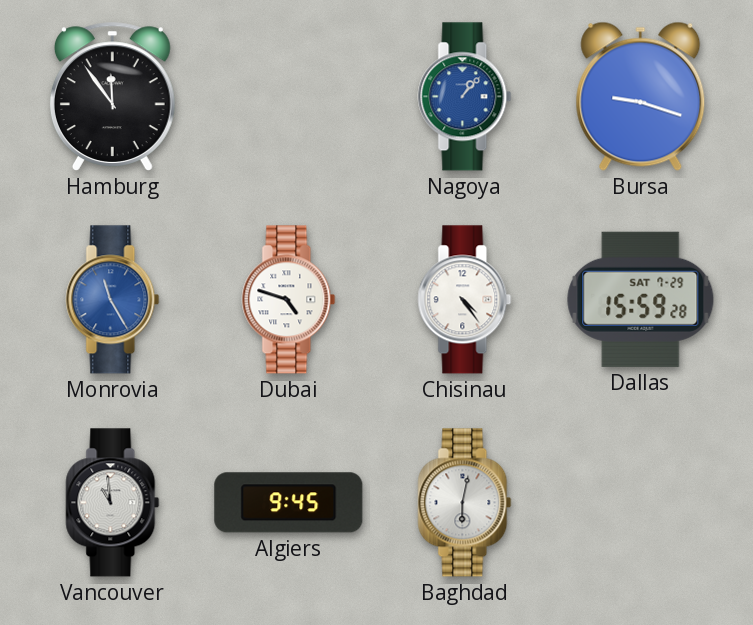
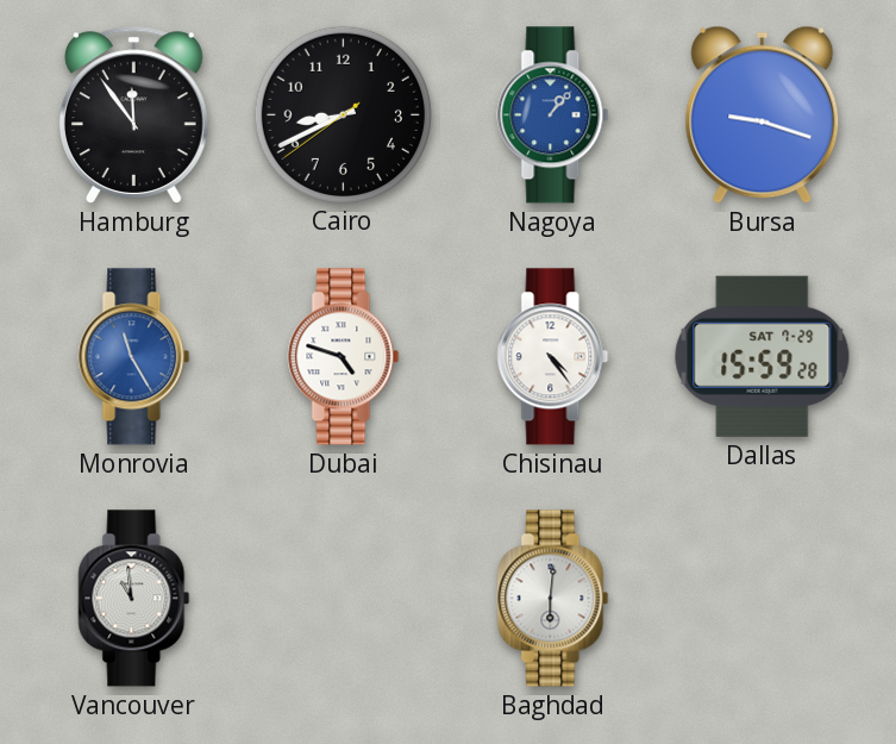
Cairo: none -> 8:40
Algiers: 9:45 -> none
Baghdad: 6:02 -> 6:01
